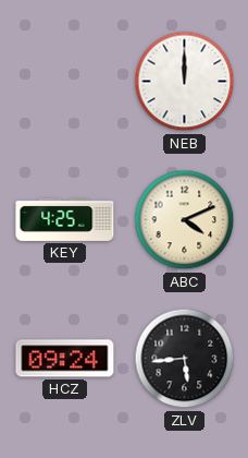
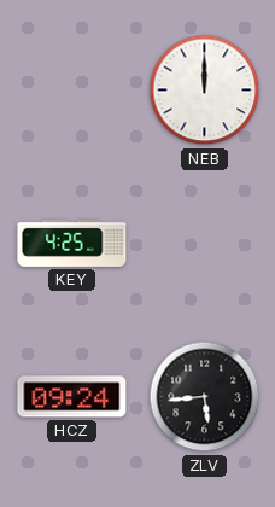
ABC: 4:11 -> none
